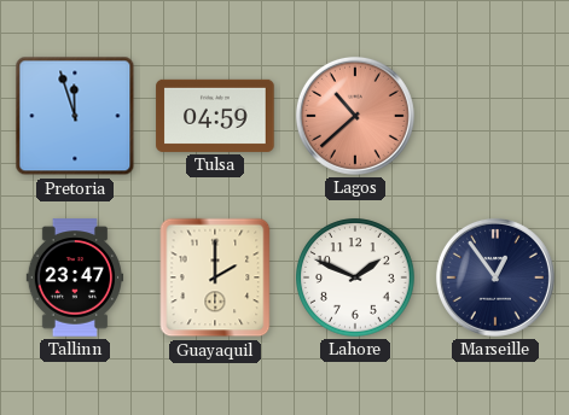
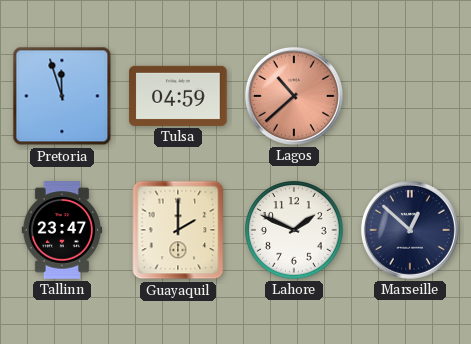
Marseille: 12:54 -> 12:52
